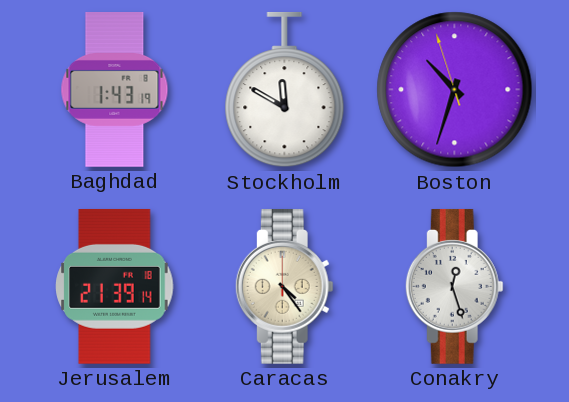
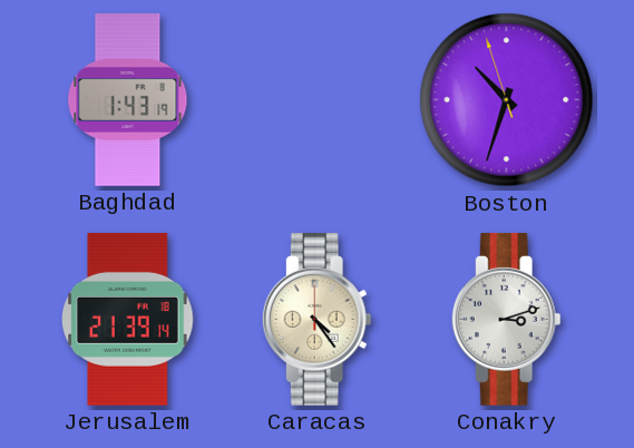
Stockholm: 11:50 -> none
Conakry: 12:27 -> 3:12
